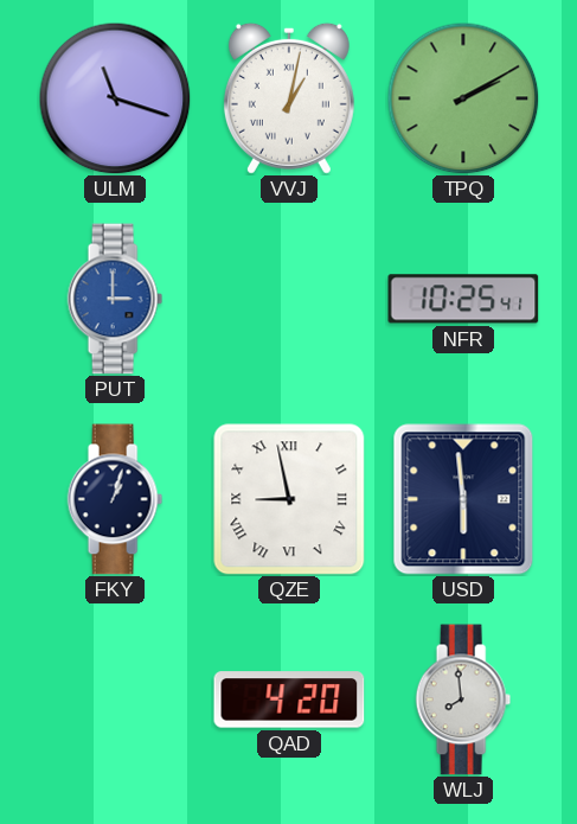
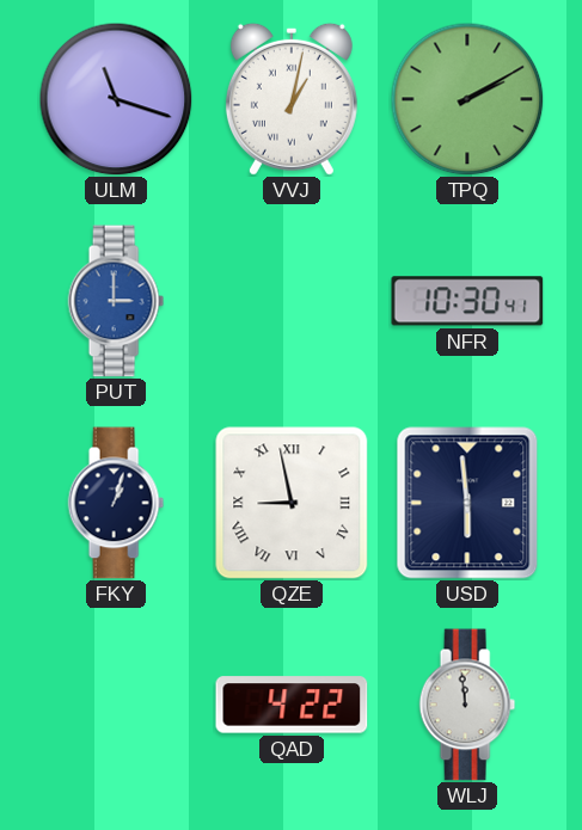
NFR: 10:25 -> 10:30
QAD: 4:20 -> 4:22
WLJ: 7:59 -> 11:59
